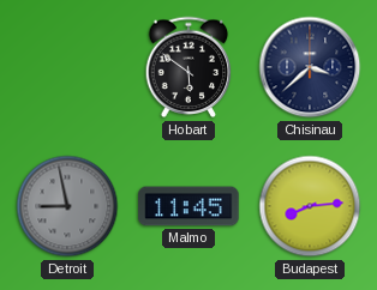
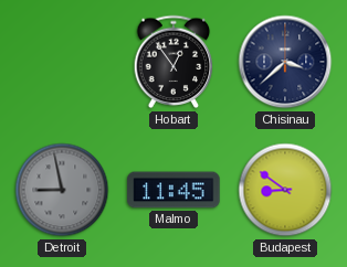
Hobart: 5:51 -> 12:54
Budapest: 8:14 -> 8:51
